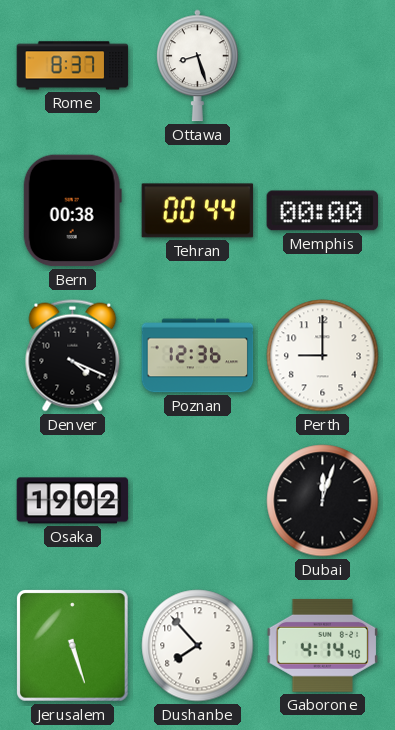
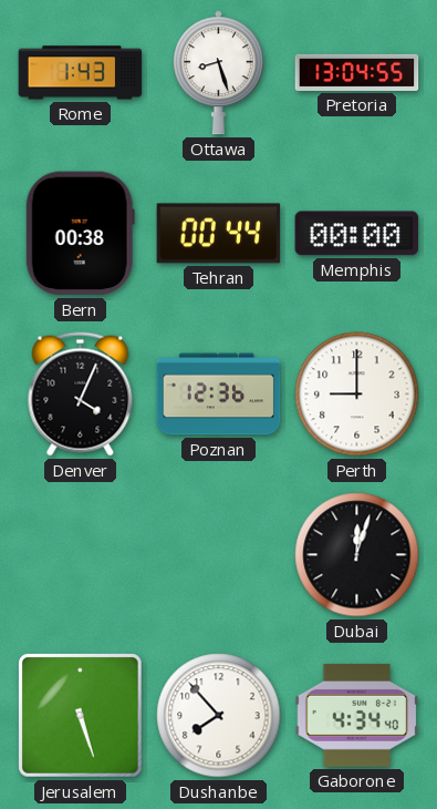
Rome: 8:37 -> 1:43
Pretoria: none -> 13:04
Denver: 4:19 -> 4:04
Osaka: 19:02 -> none
Gaborone: 4:14 -> 4:34
